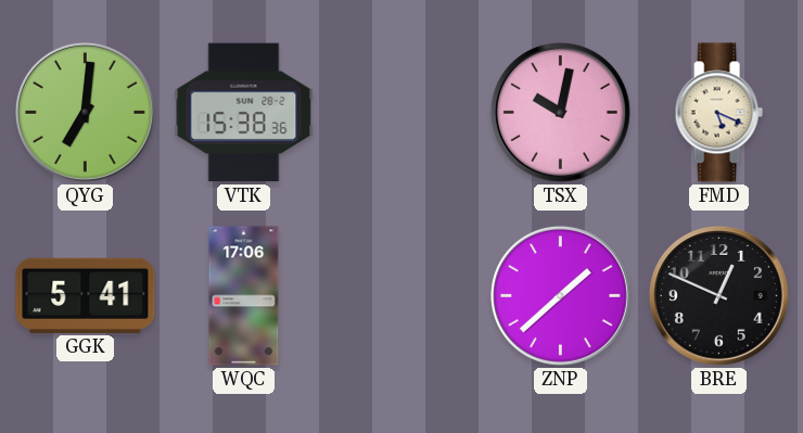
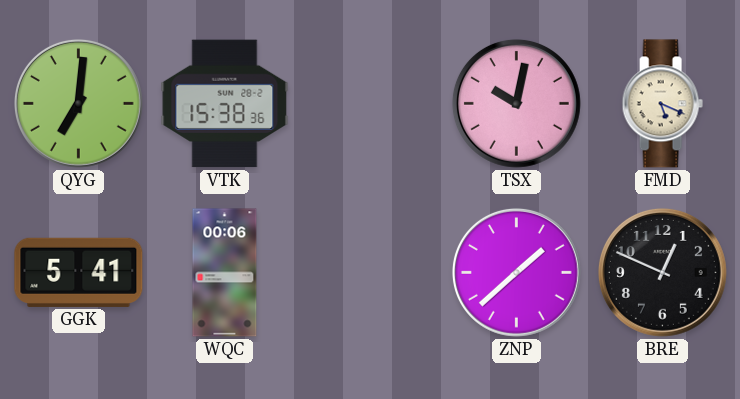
WQC: 17:06 -> 00:06
